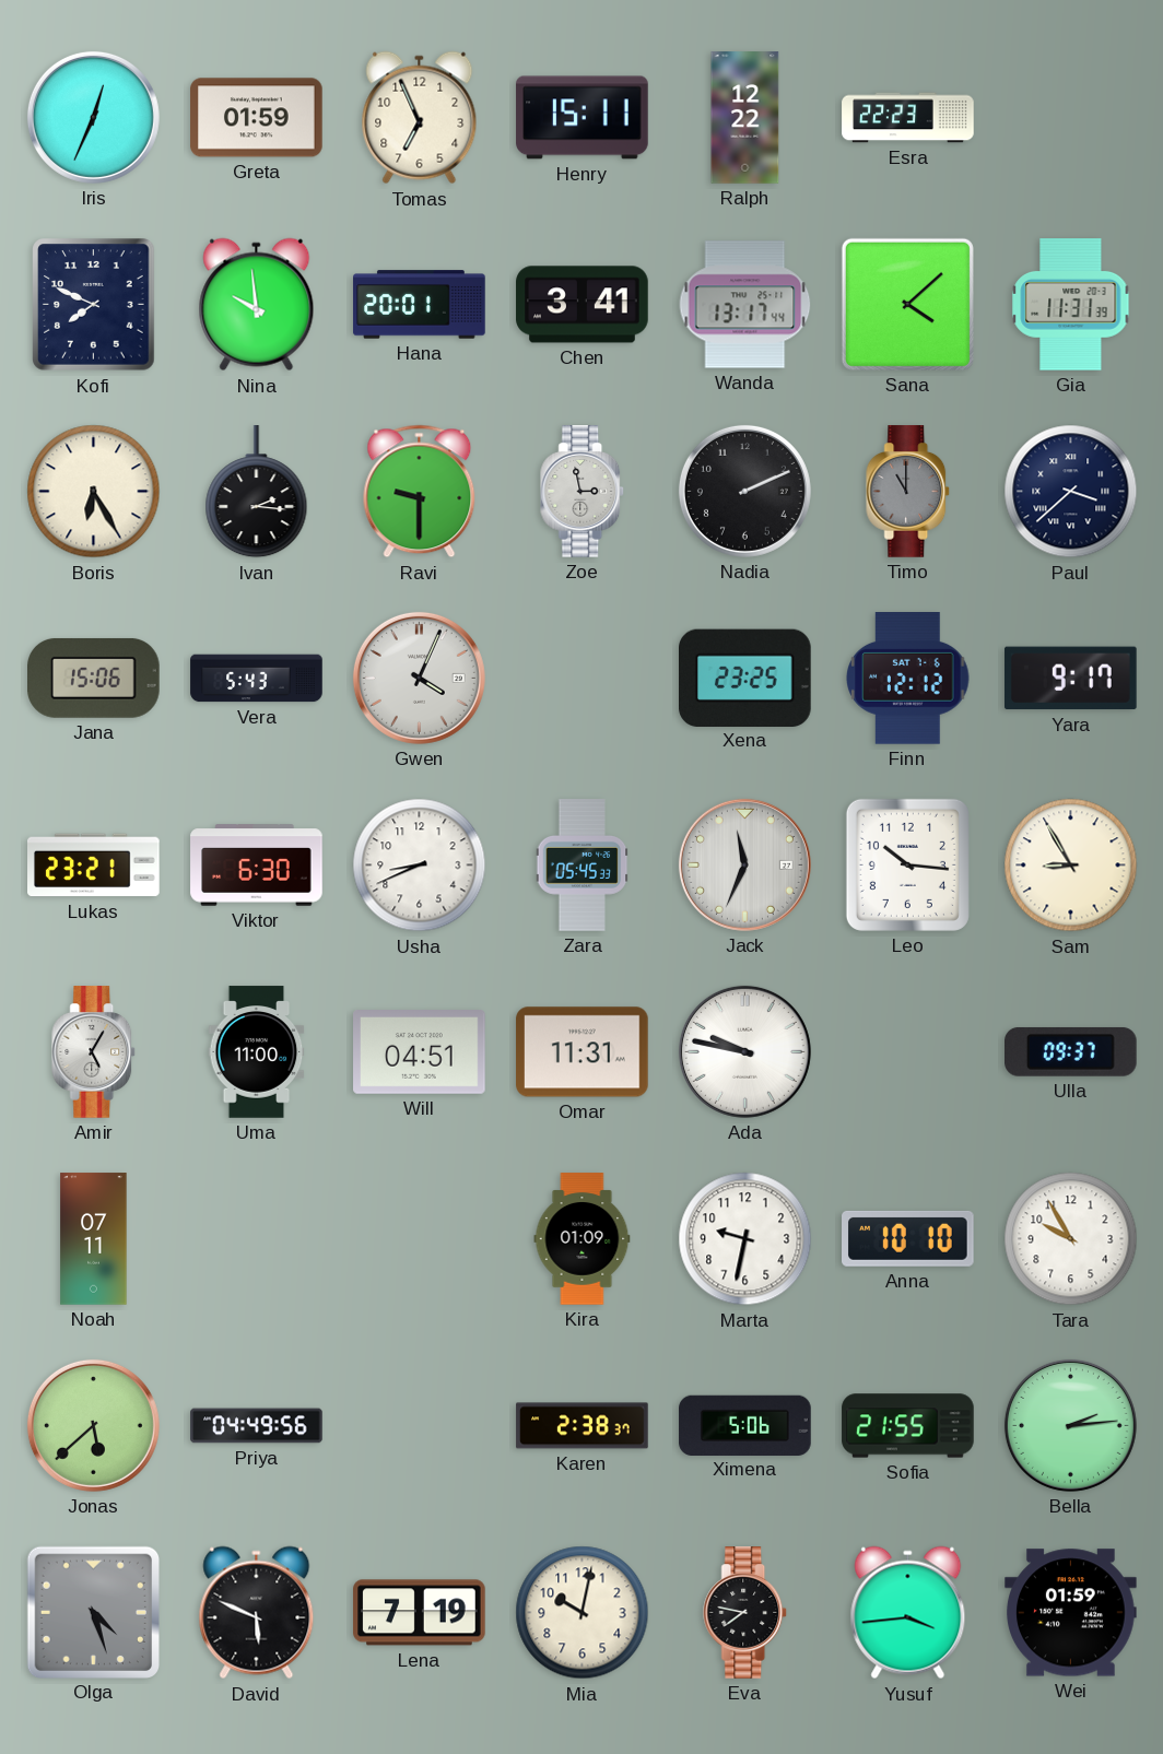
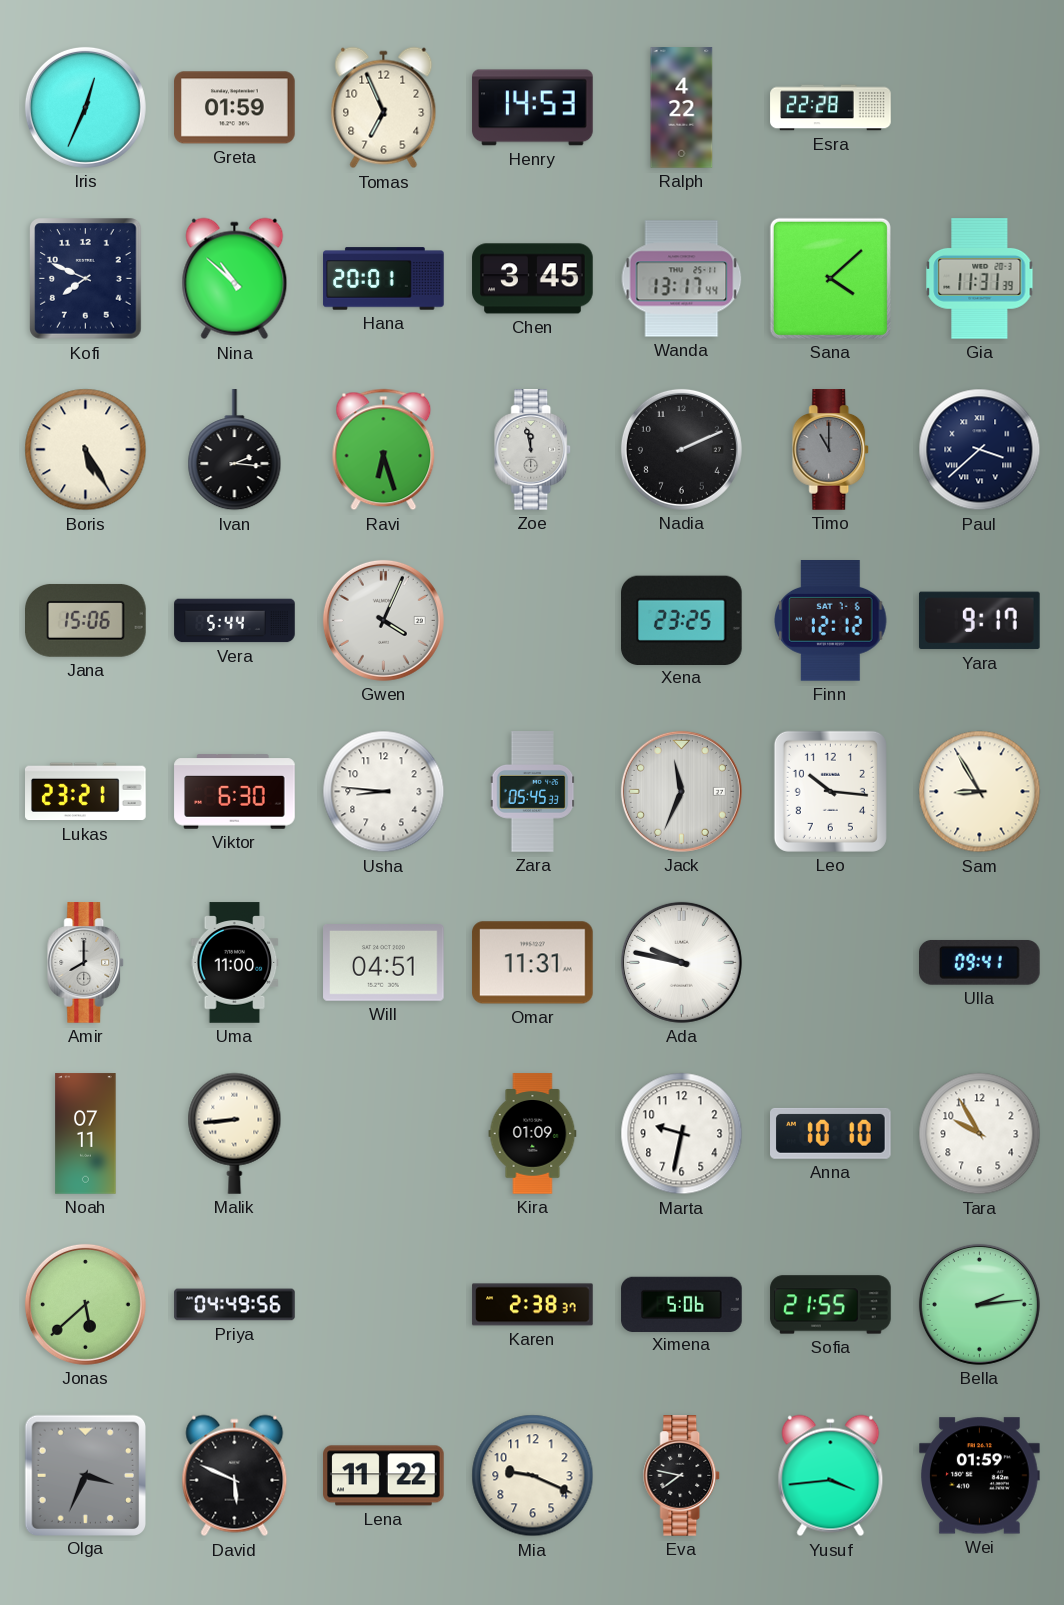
Henry: 15:11 -> 14:53
Ralph: 12:22 -> 4:22
Esra: 22:23 -> 22:28
Nina: 9:59 -> 10:52
Chen: 3:41 -> 3:45
Boris: 6:25 -> 5:25
Ravi: 9:30 -> 6:27
Zoe: 2:58 -> 11:58
Vera: 5:43 -> 5:44
Usha: 8:41 -> 8:46
Amir: 5:05 -> 8:00
Ulla: 09:37 -> 09:41
Malik: none -> 8:44
Olga: 4:27 -> 3:34
Lena: 7:19 -> 11:22
Mia: 10:02 -> 9:19
